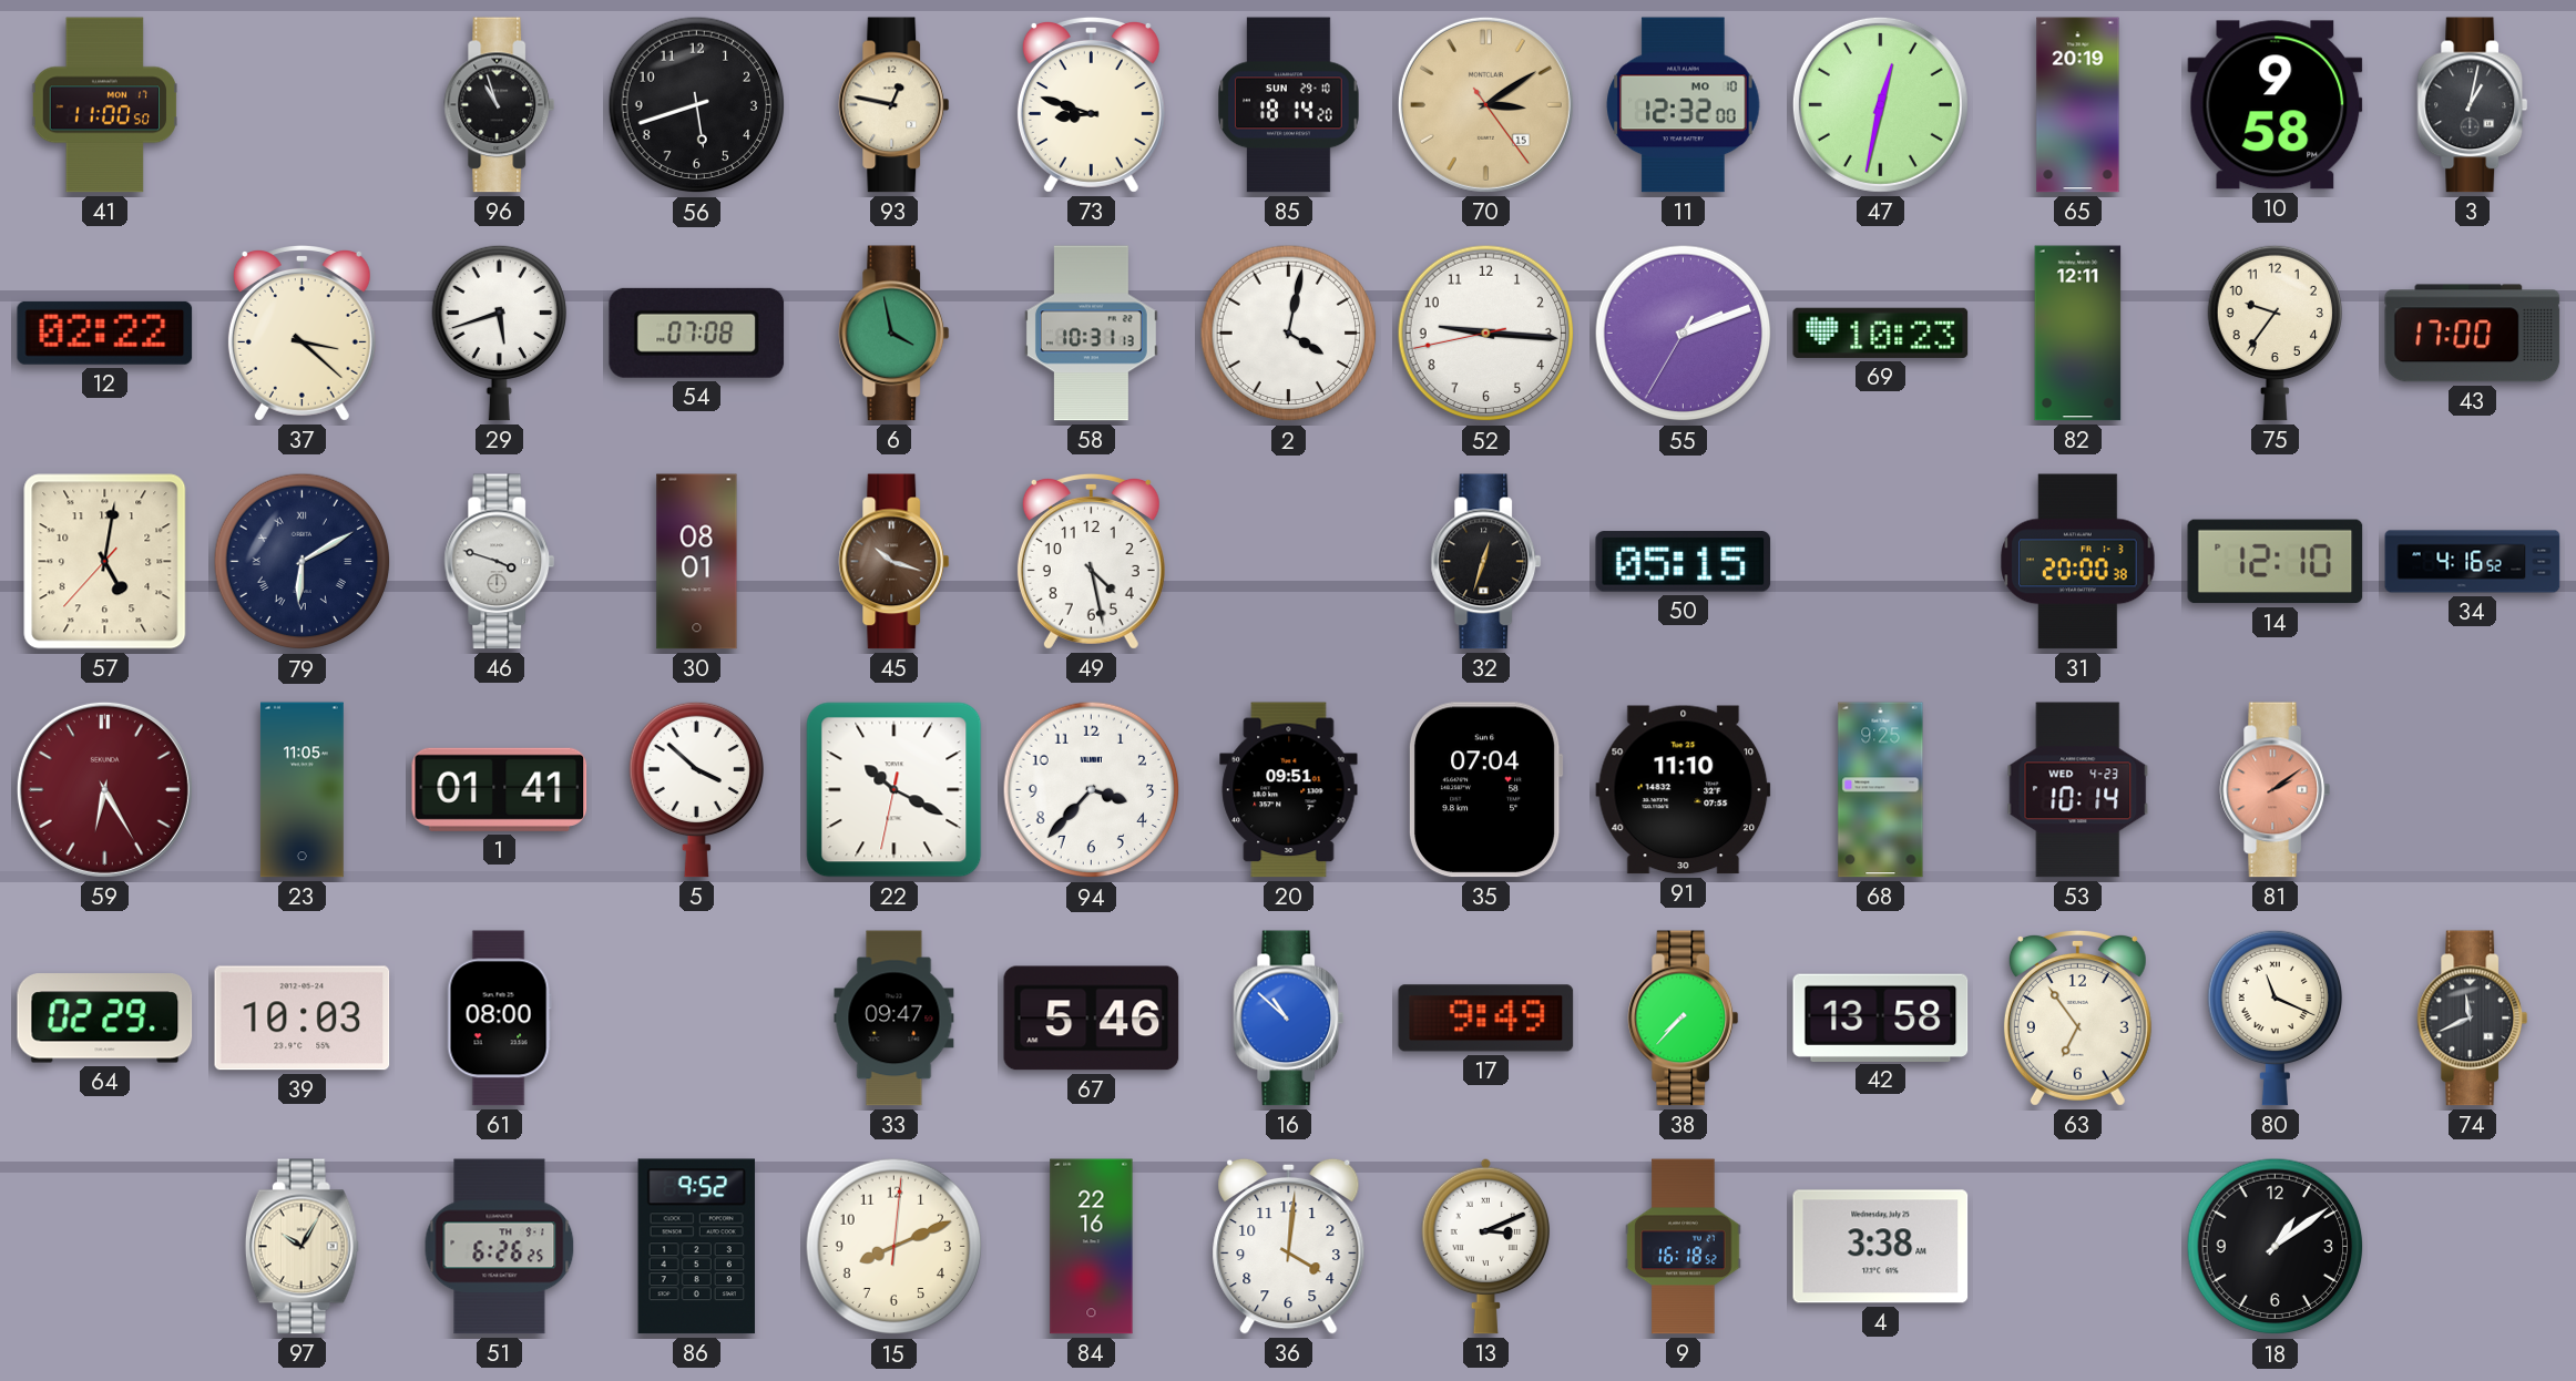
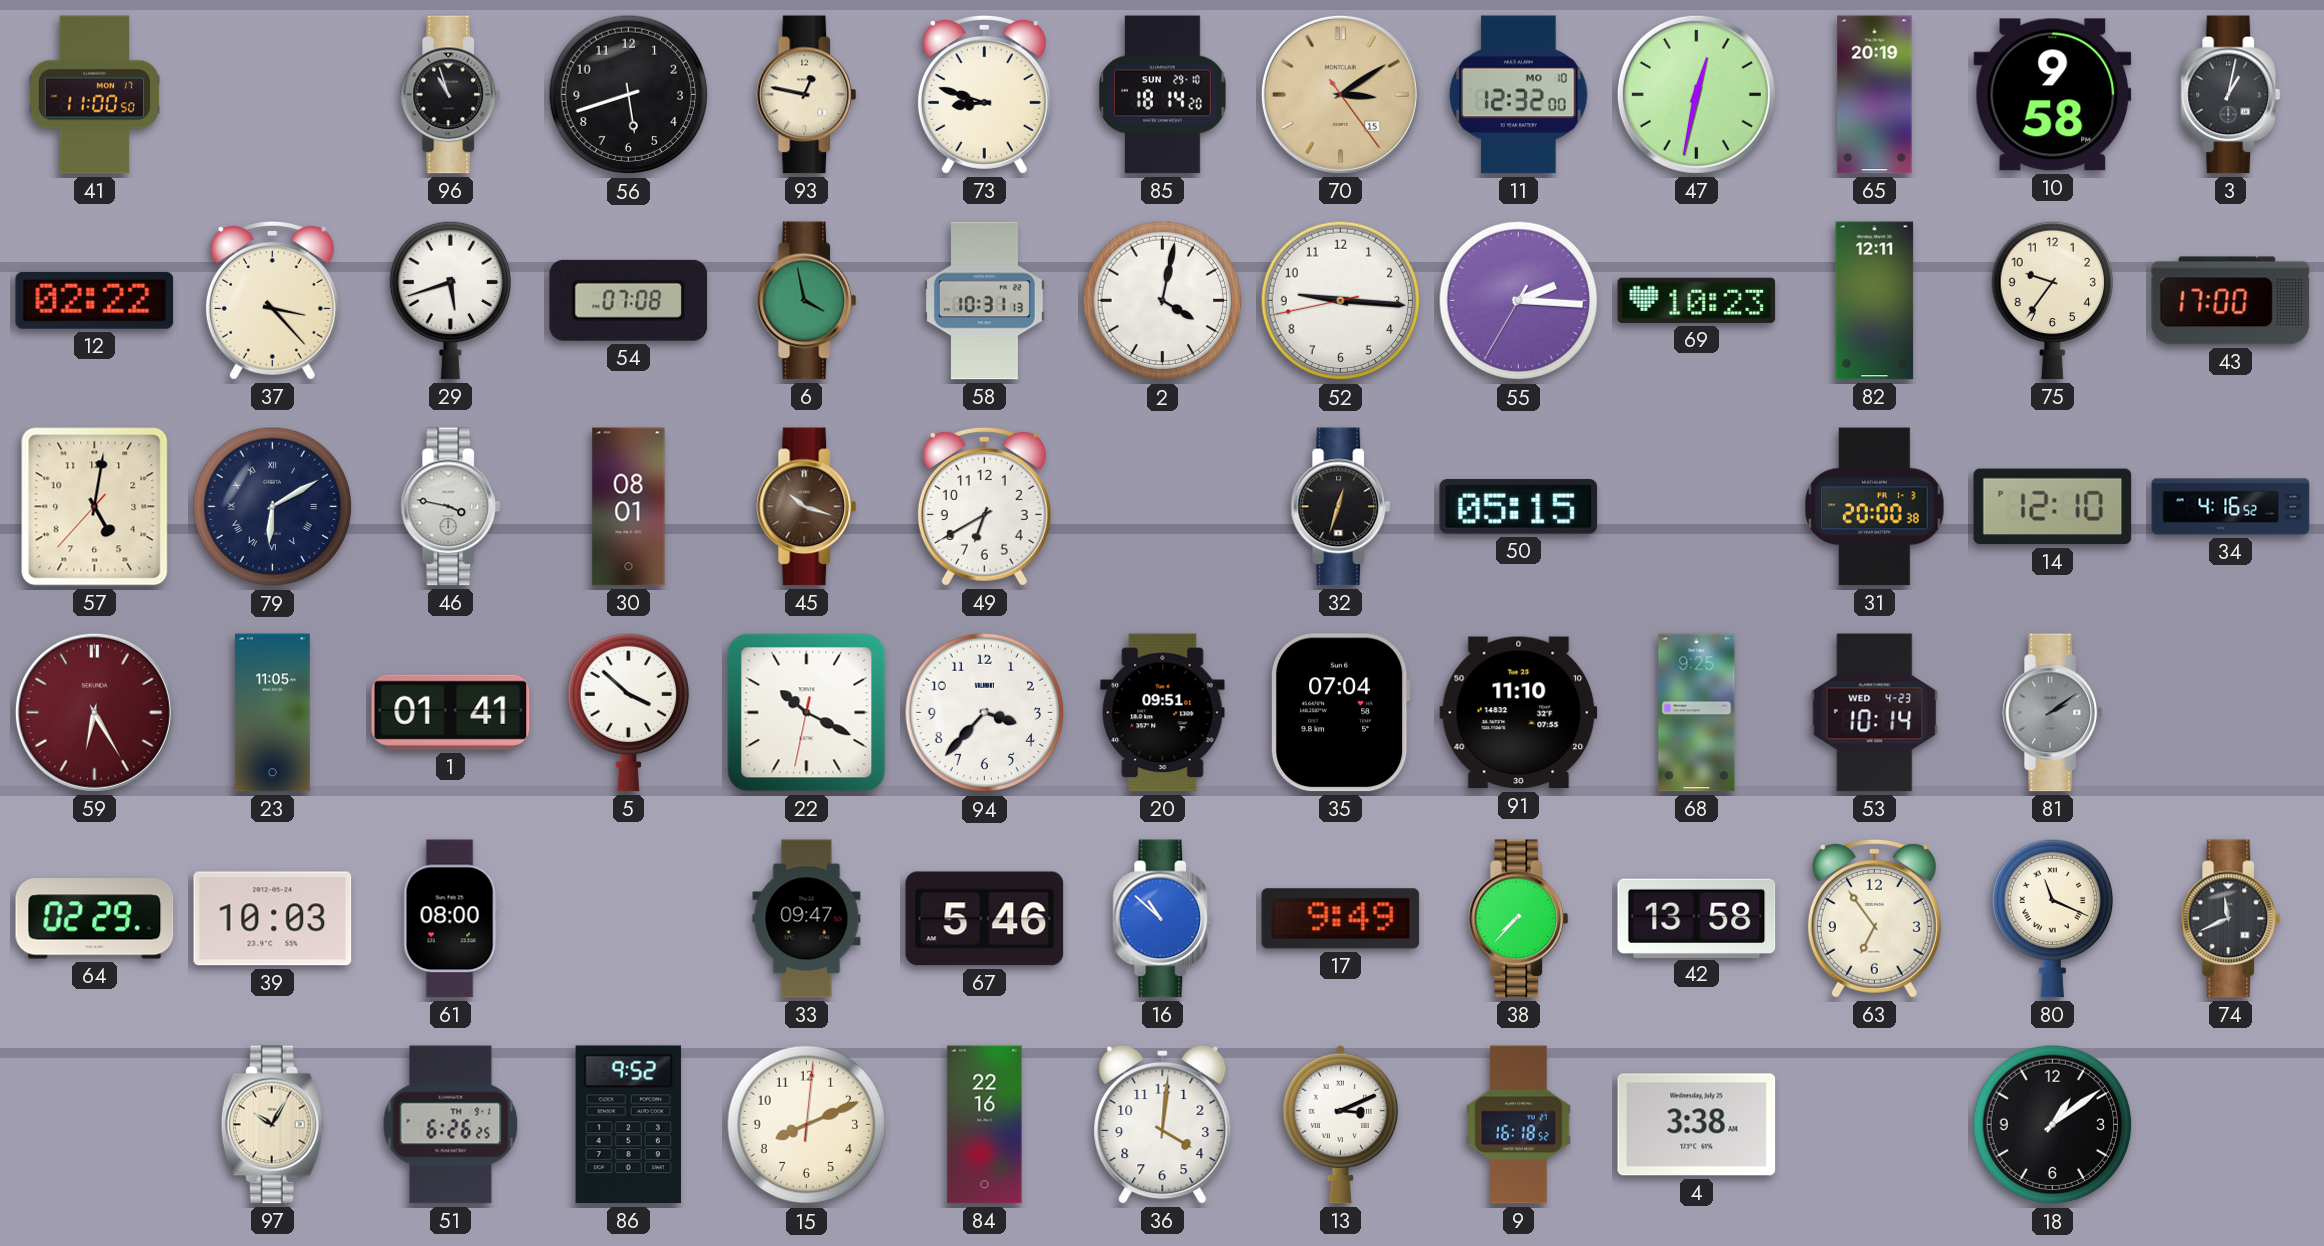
37: 3:22 -> 3:23
55: 2:11 -> 2:15
46: 3:48 -> 3:47
49: 4:28 -> 6:40
81 dial: salmon -> grey
